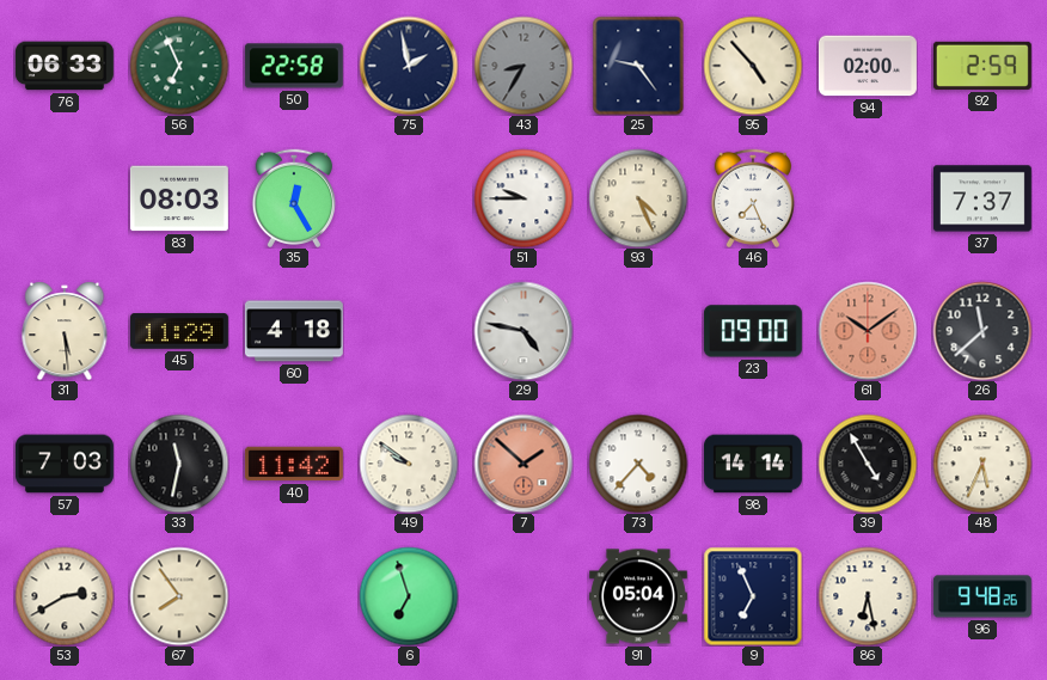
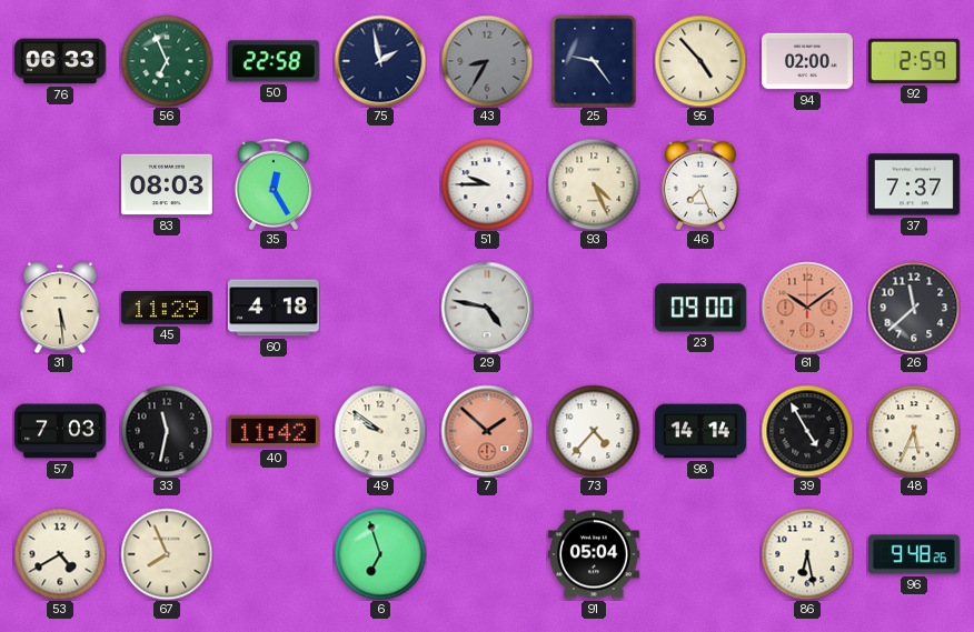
53: 2:40 -> 4:40
67: 7:54 -> 7:56
9: 6:56 -> none
